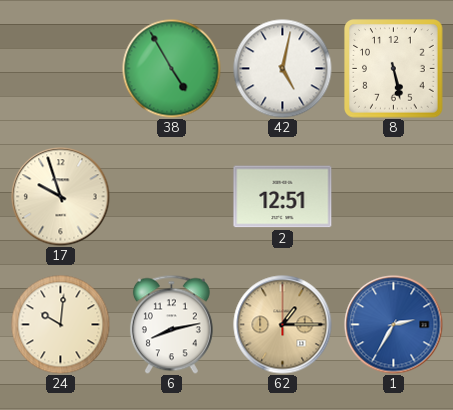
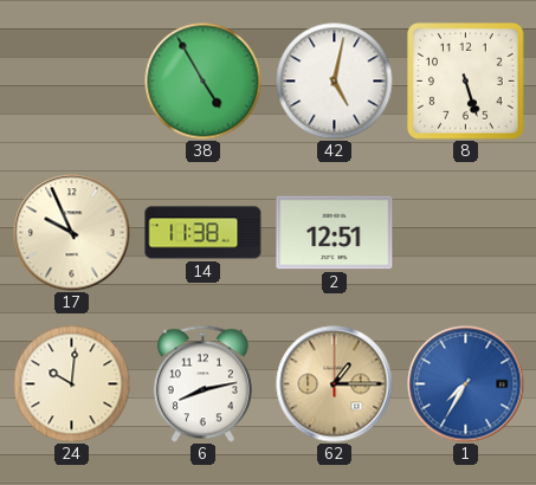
8: 5:28 -> 5:27
17: 9:57 -> 9:56
14: none -> 11:38
1: 2:35 -> 7:35
